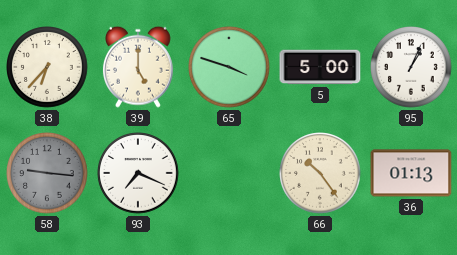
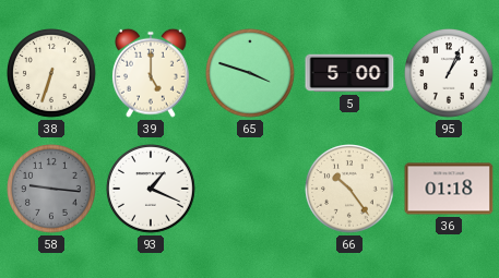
38: 6:37 -> 6:33
93: 7:19 -> 1:19
36: 01:13 -> 01:18
